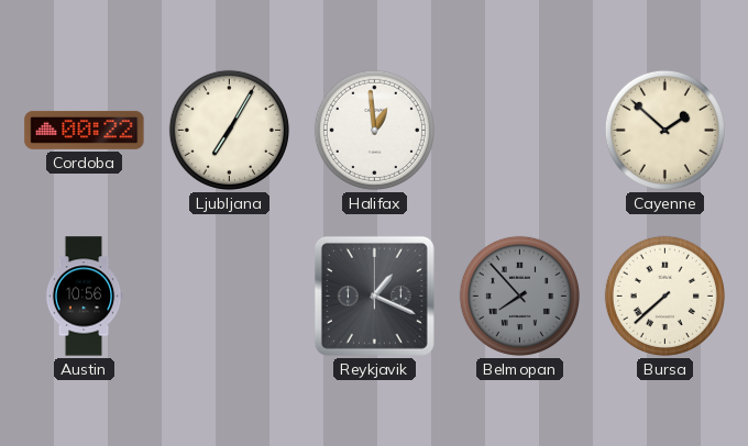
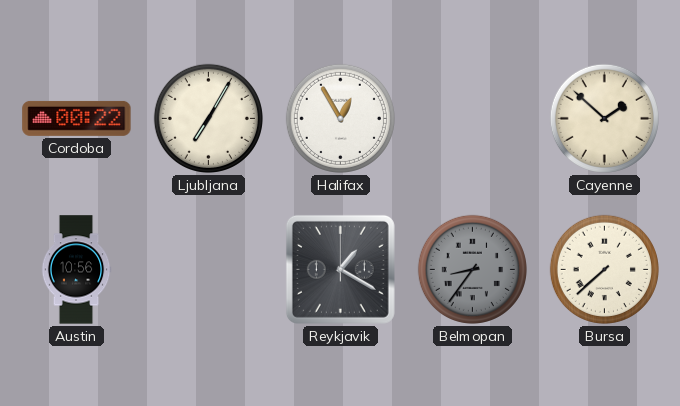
Halifax: 12:59 -> 12:55
Reykjavik: 1:19 -> 1:20
Belmopan: 7:53 -> 8:36
